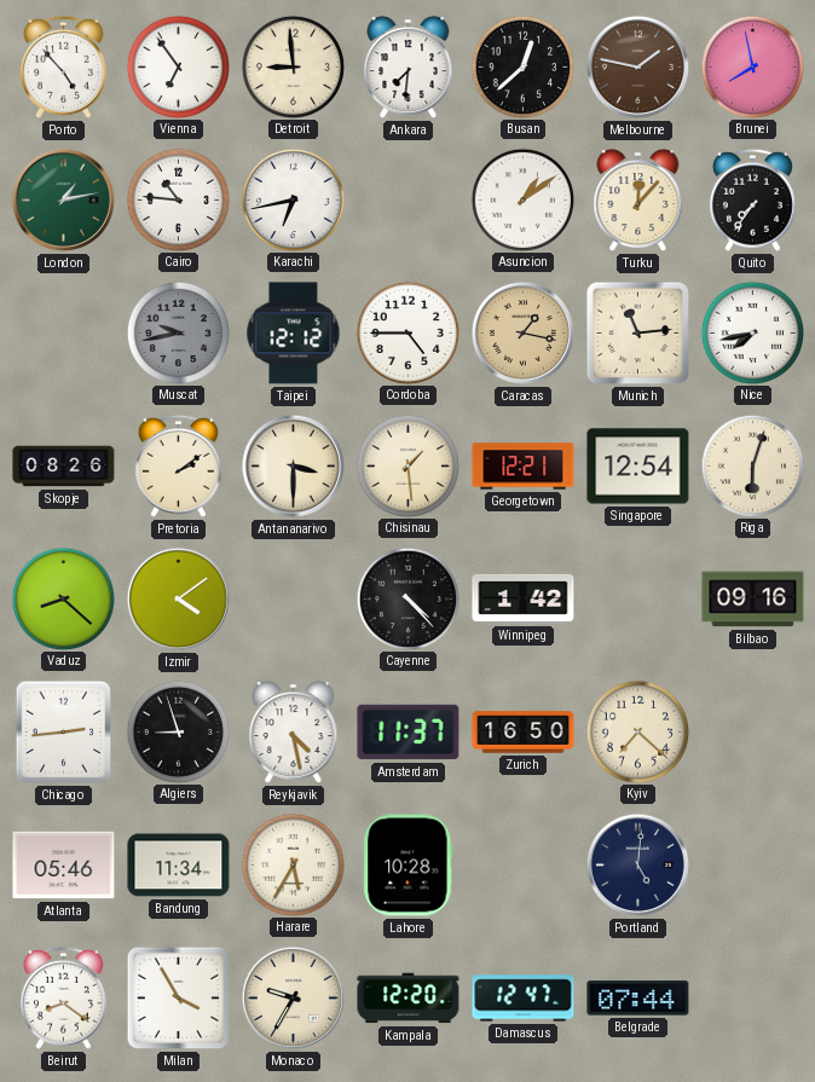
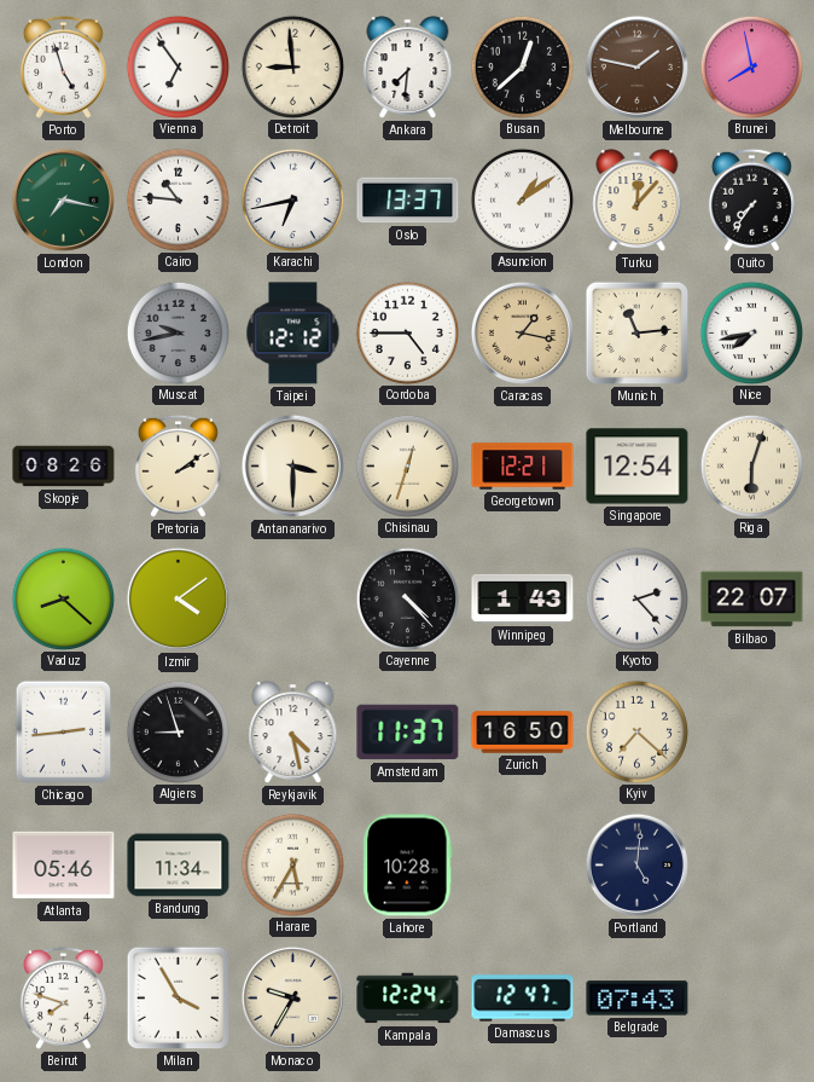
Porto: 4:53 -> 4:57
London: 1:13 -> 7:17
Oslo: none -> 13:37
Chisinau: 1:29 -> 12:33
Winnipeg: 1:42 -> 1:43
Kyoto: none -> 2:23
Bilbao: 09:16 -> 22:07
Beirut: 8:21 -> 7:48
Kampala: 12:20 -> 12:24
Belgrade: 07:44 -> 07:43
